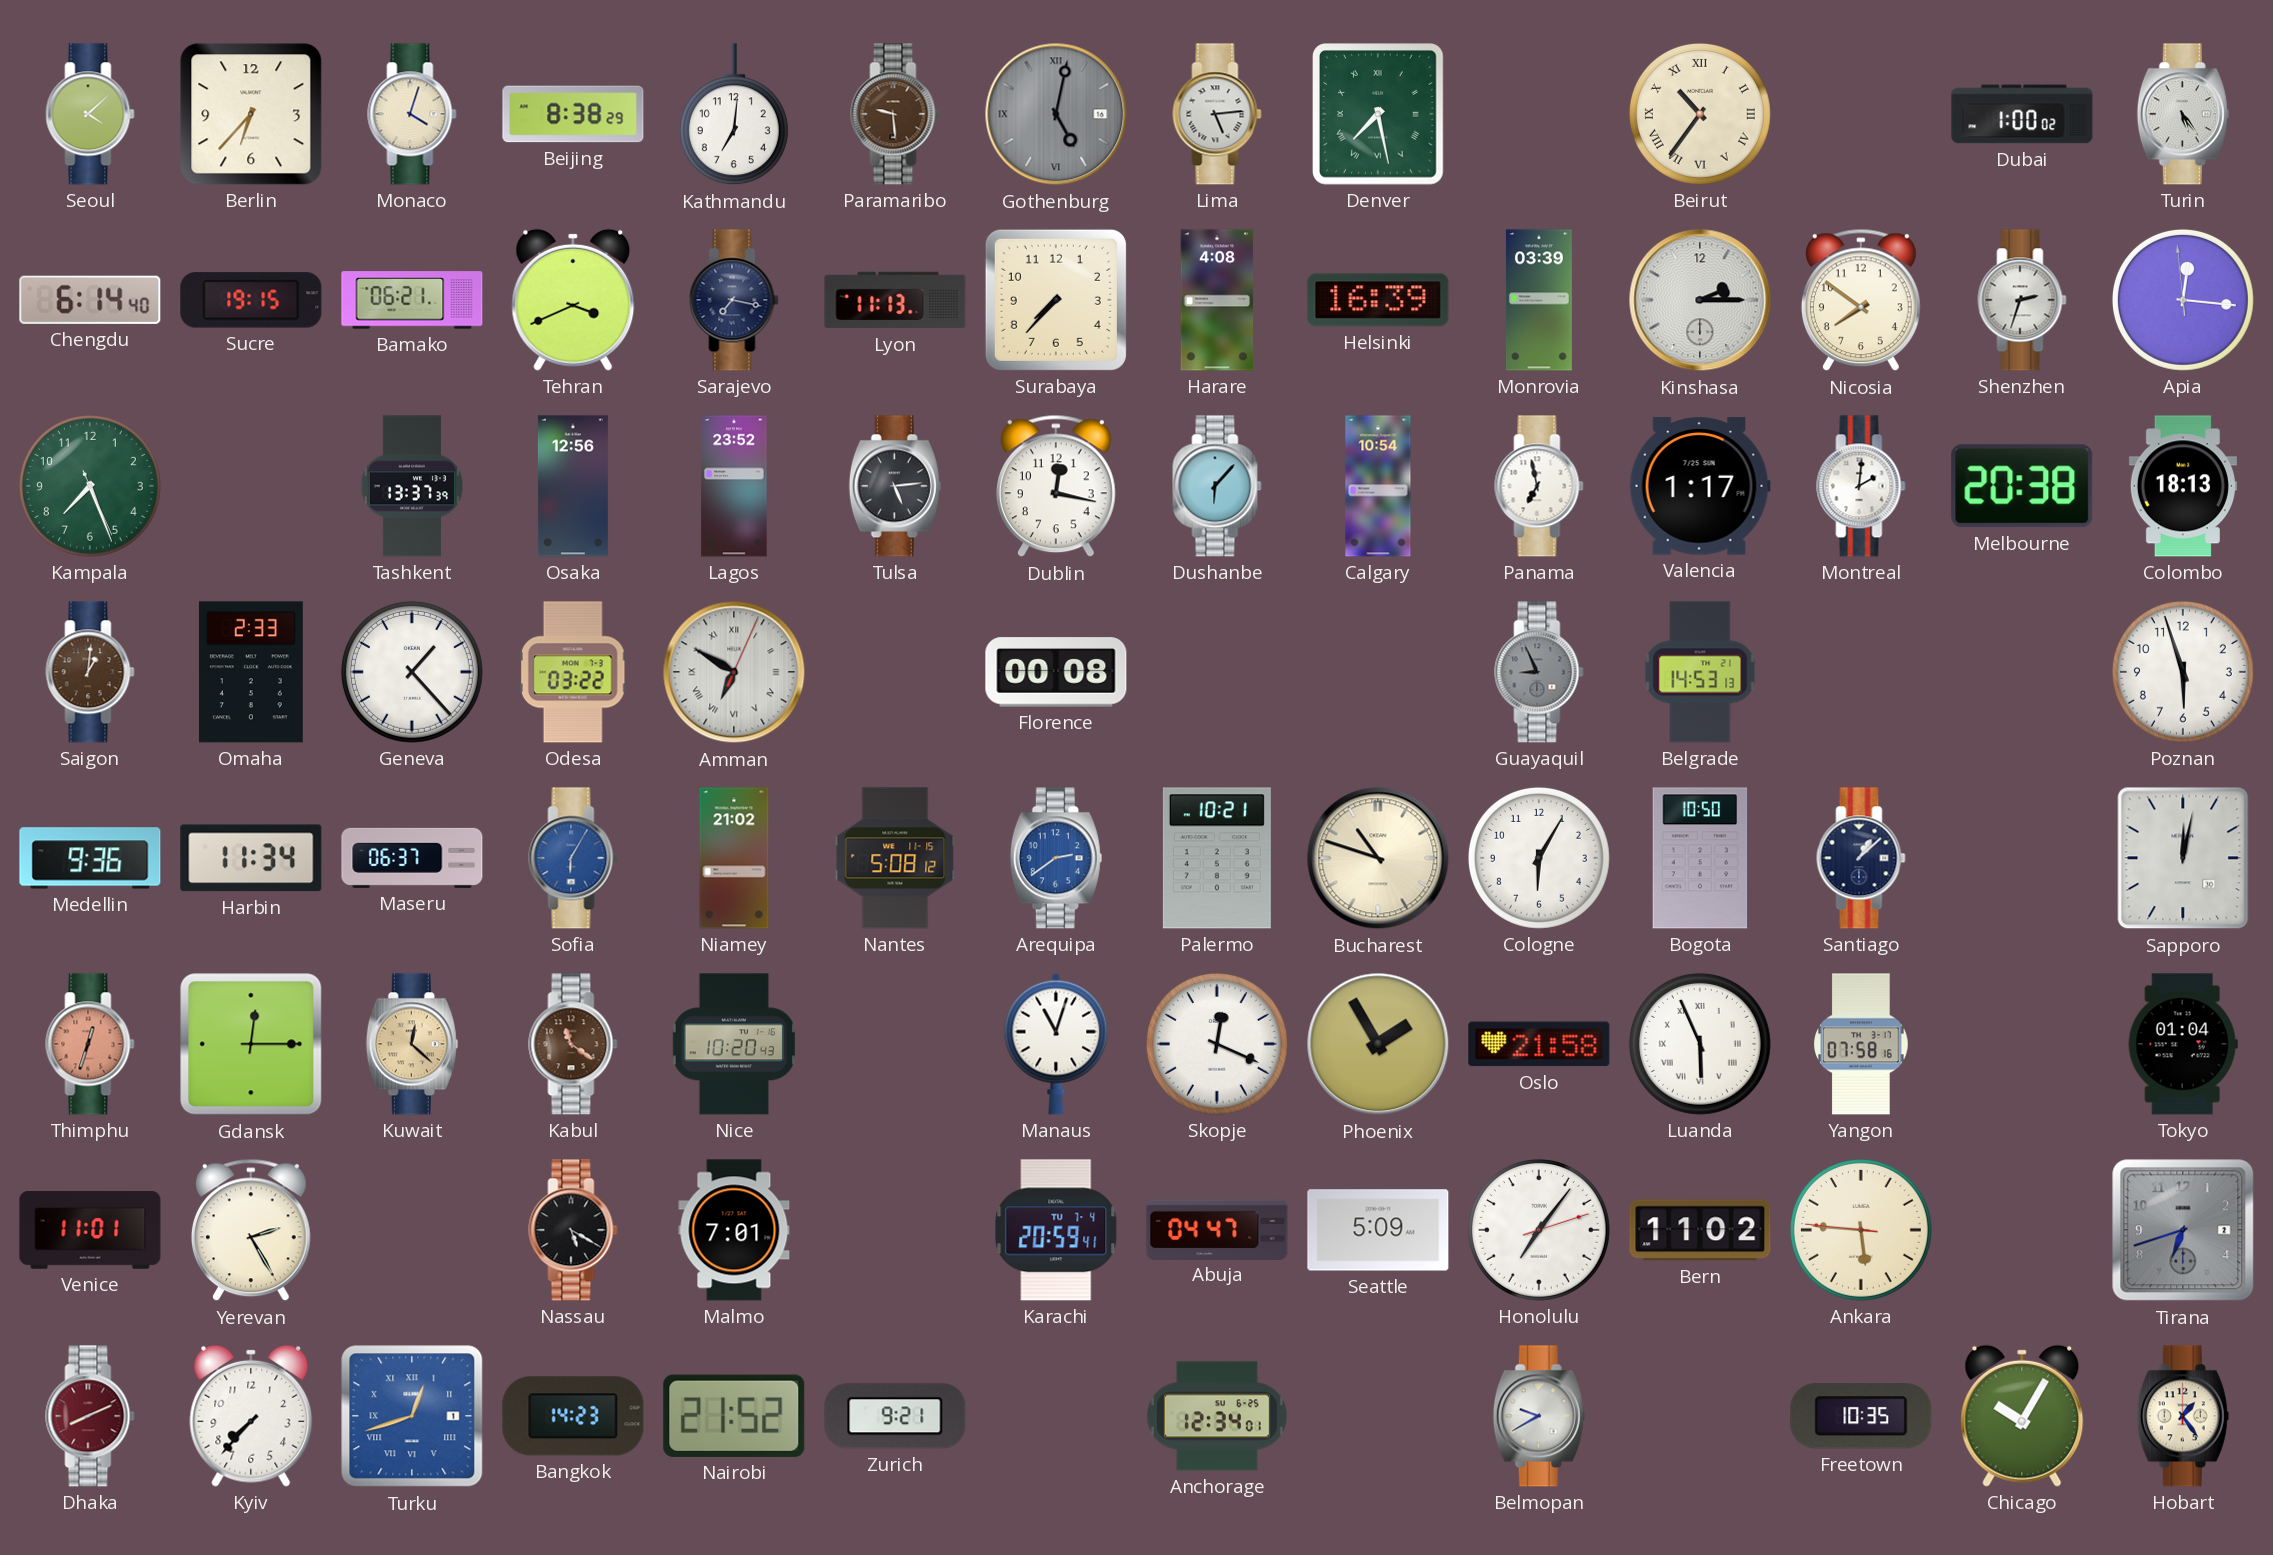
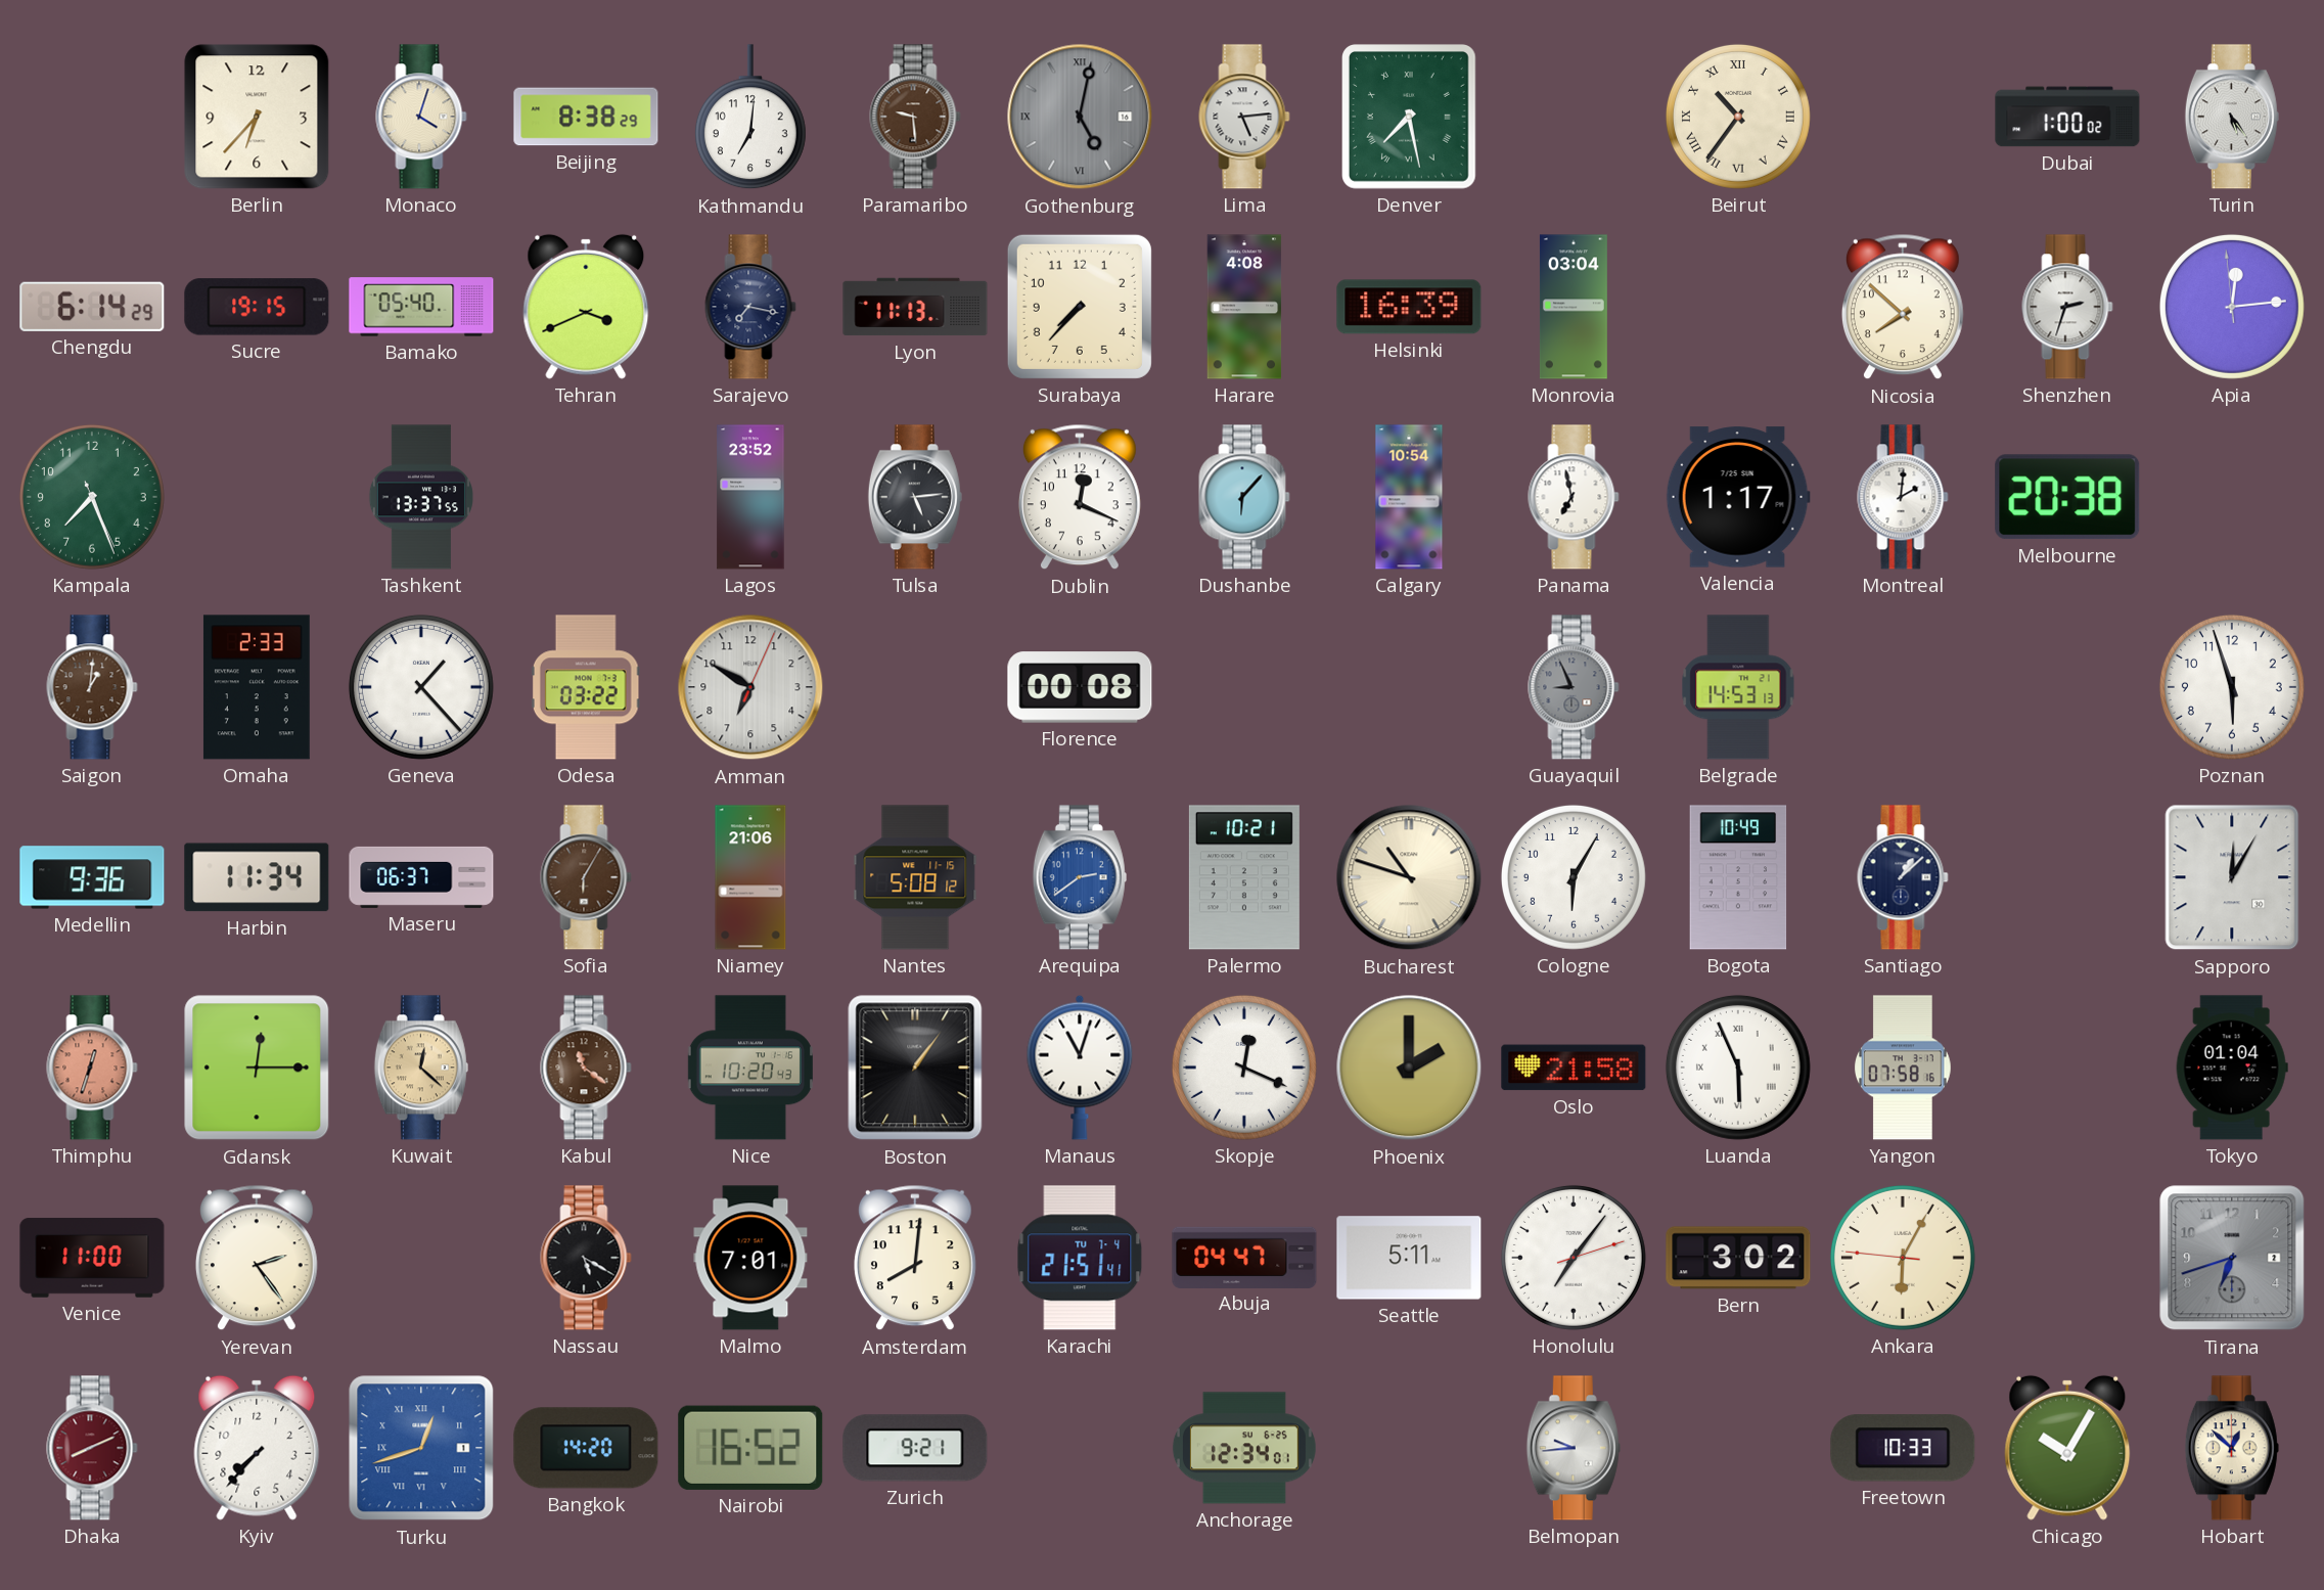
Seoul: 4:08 -> none
Chengdu: 6:14:40 -> 6:14:29
Bamako: 06:21 -> 05:40
Monrovia: 03:39 -> 03:04
Kinshasa: 2:15 -> none
Nicosia: 7:51 -> 7:52
Apia: 12:15 -> 12:13
Tashkent: 13:37:39 -> 13:37:55
Osaka: 12:56 -> none
Dublin: 12:17 -> 12:19
Colombo: 18:13 -> none
Amman numerals: Roman -> Arabic
Sofia dial: blue -> brown
Niamey: 21:02 -> 21:06
Bogota: 10:50 -> 10:49
Sapporo: 12:02 -> 12:05
Boston: none -> 1:06
Phoenix: 1:55 -> 2:00
Venice: 11:01 -> 11:00
Yerevan: 2:25 -> 2:24
Amsterdam: none -> 8:01
Karachi: 20:59 -> 21:51
Seattle: 5:09 -> 5:11
Bern: 11:02 -> 3:02
Ankara: 5:45 -> 6:04
Bangkok: 14:23 -> 14:20
Nairobi: 21:52 -> 16:52
Belmopan: 9:40 -> 9:44
Freetown: 10:35 -> 10:33
Hobart: 1:24 -> 12:52
